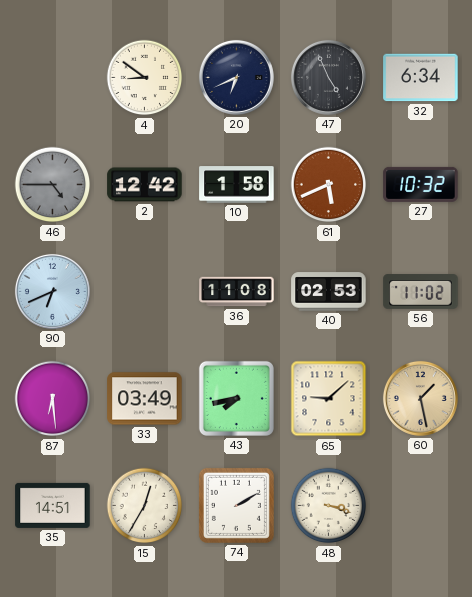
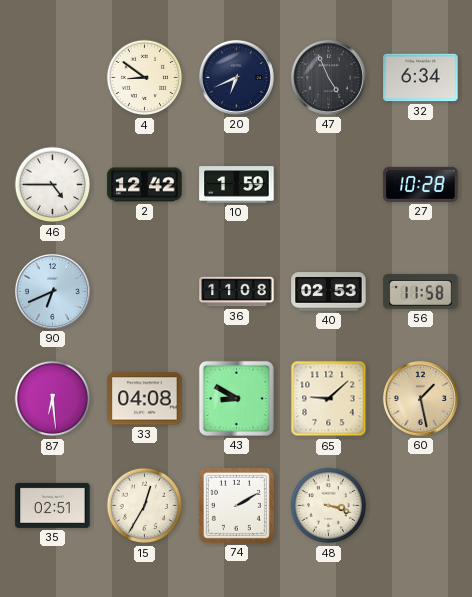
46 dial: grey -> white
10: 1:58 -> 1:59
61: 5:41 -> none
27: 10:32 -> 10:28
56: 11:02 -> 11:58
33: 03:49 -> 04:08
43: 7:43 -> 8:50
35: 14:51 -> 02:51
